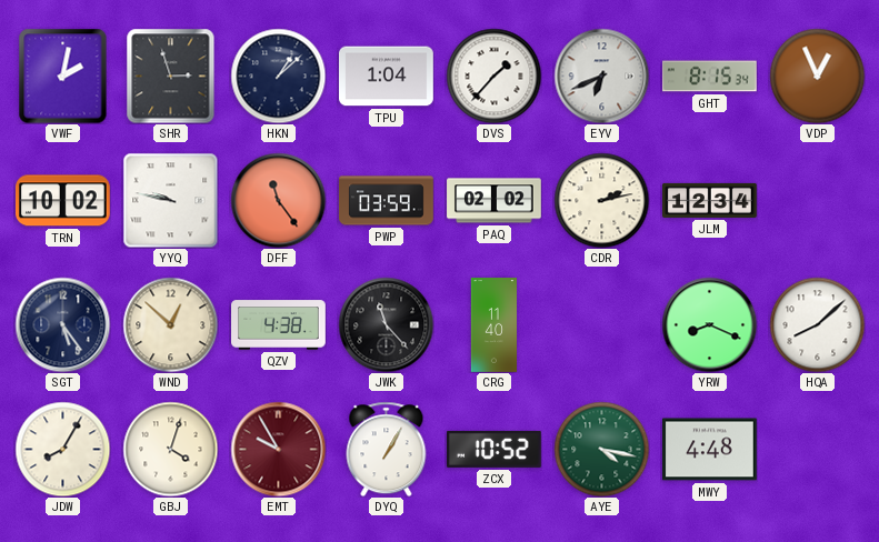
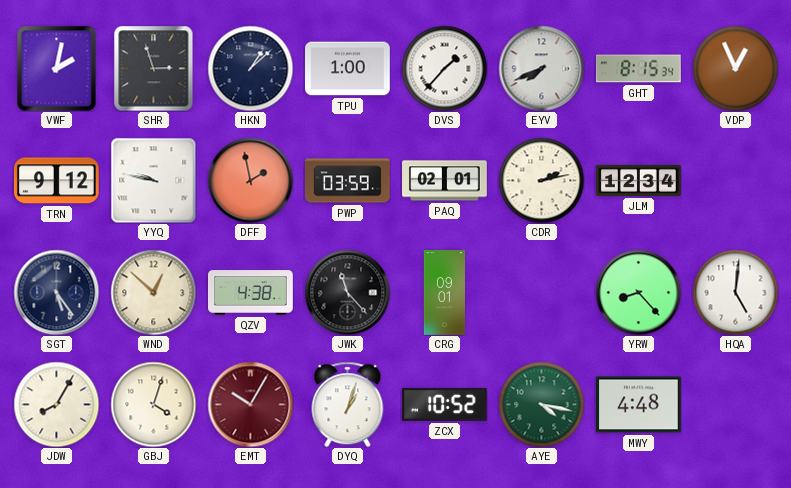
TPU: 1:04 -> 1:00
EYV: 6:41 -> 7:41
TRN: 10:02 -> 9:12
DFF: 11:24 -> 1:58
PAQ: 02:02 -> 02:01
CRG: 11:40 -> 09:01
YRW: 8:19 -> 8:23
HQA: 8:08 -> 5:01
EMT: 9:55 -> 10:05
DYQ: 1:05 -> 1:03
